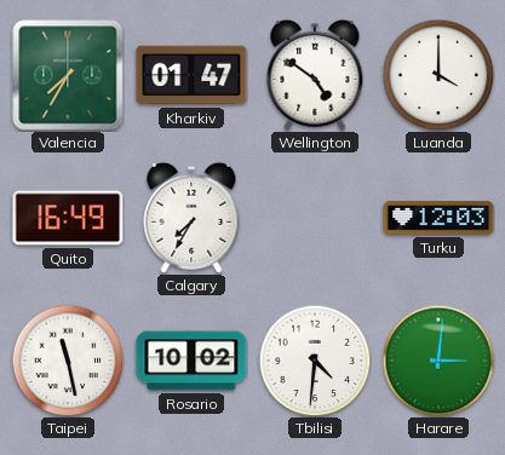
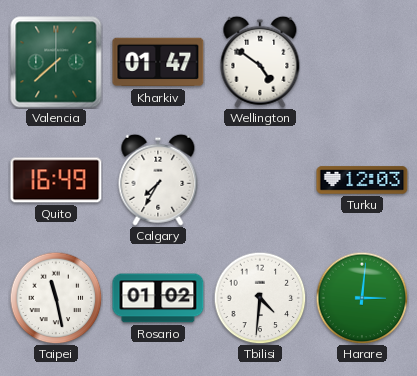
Valencia: 7:35 -> 7:38
Luanda: 4:00 -> none
Rosario: 10:02 -> 01:02
